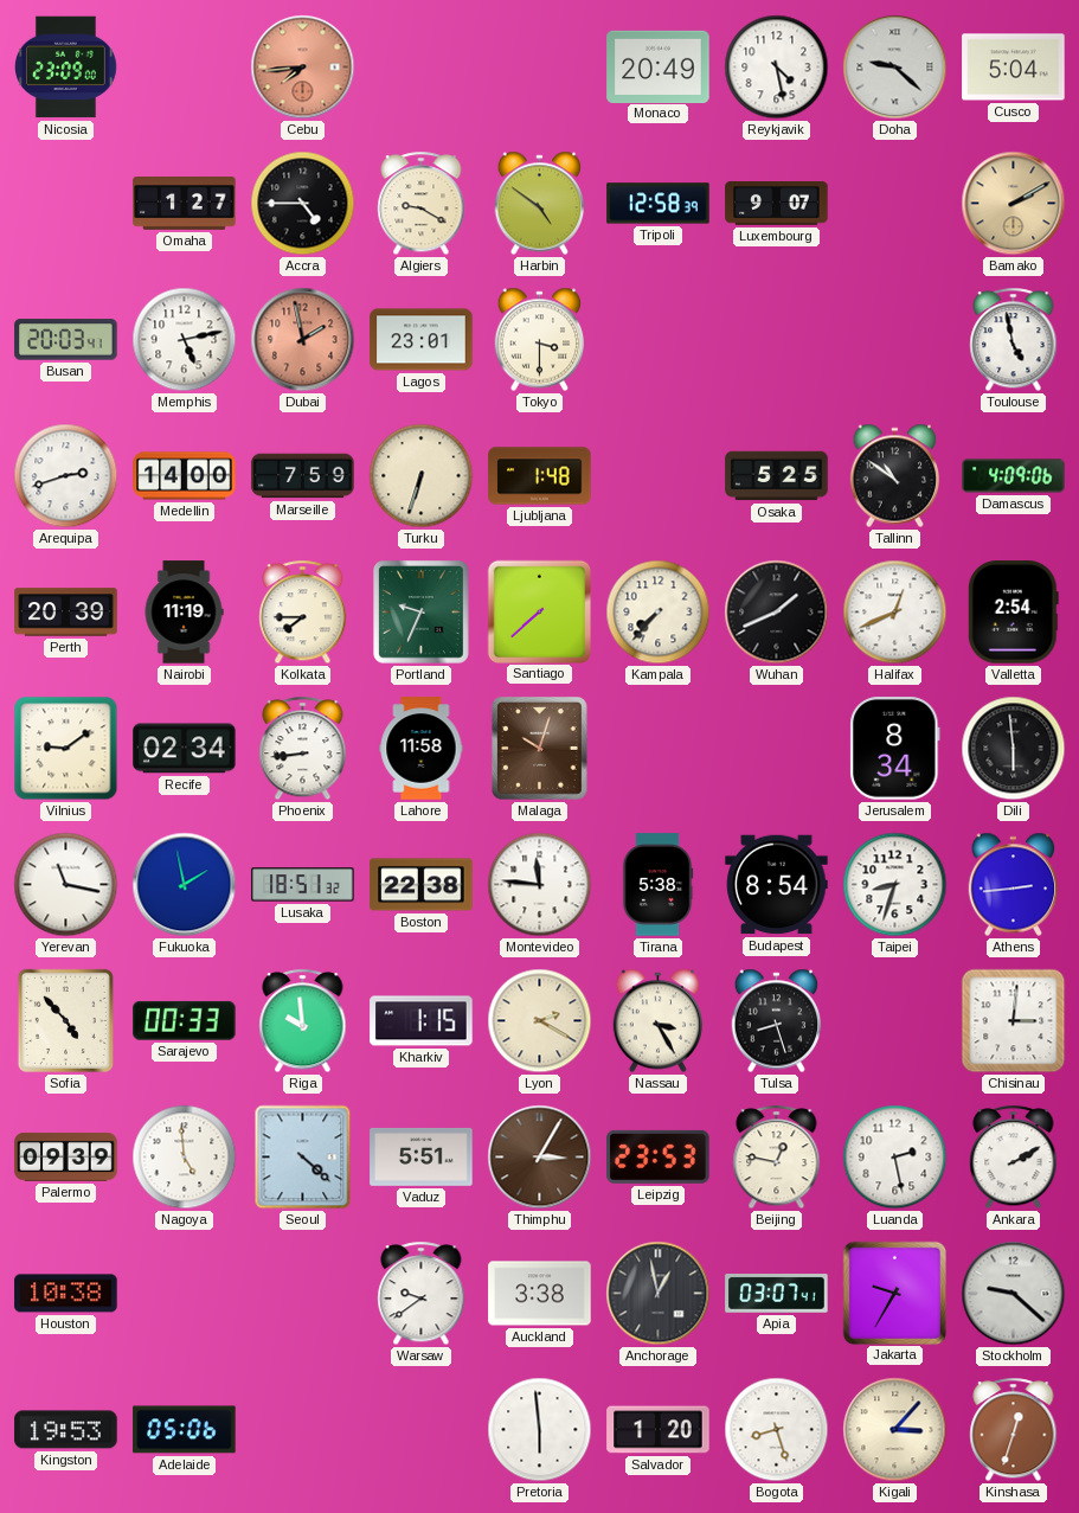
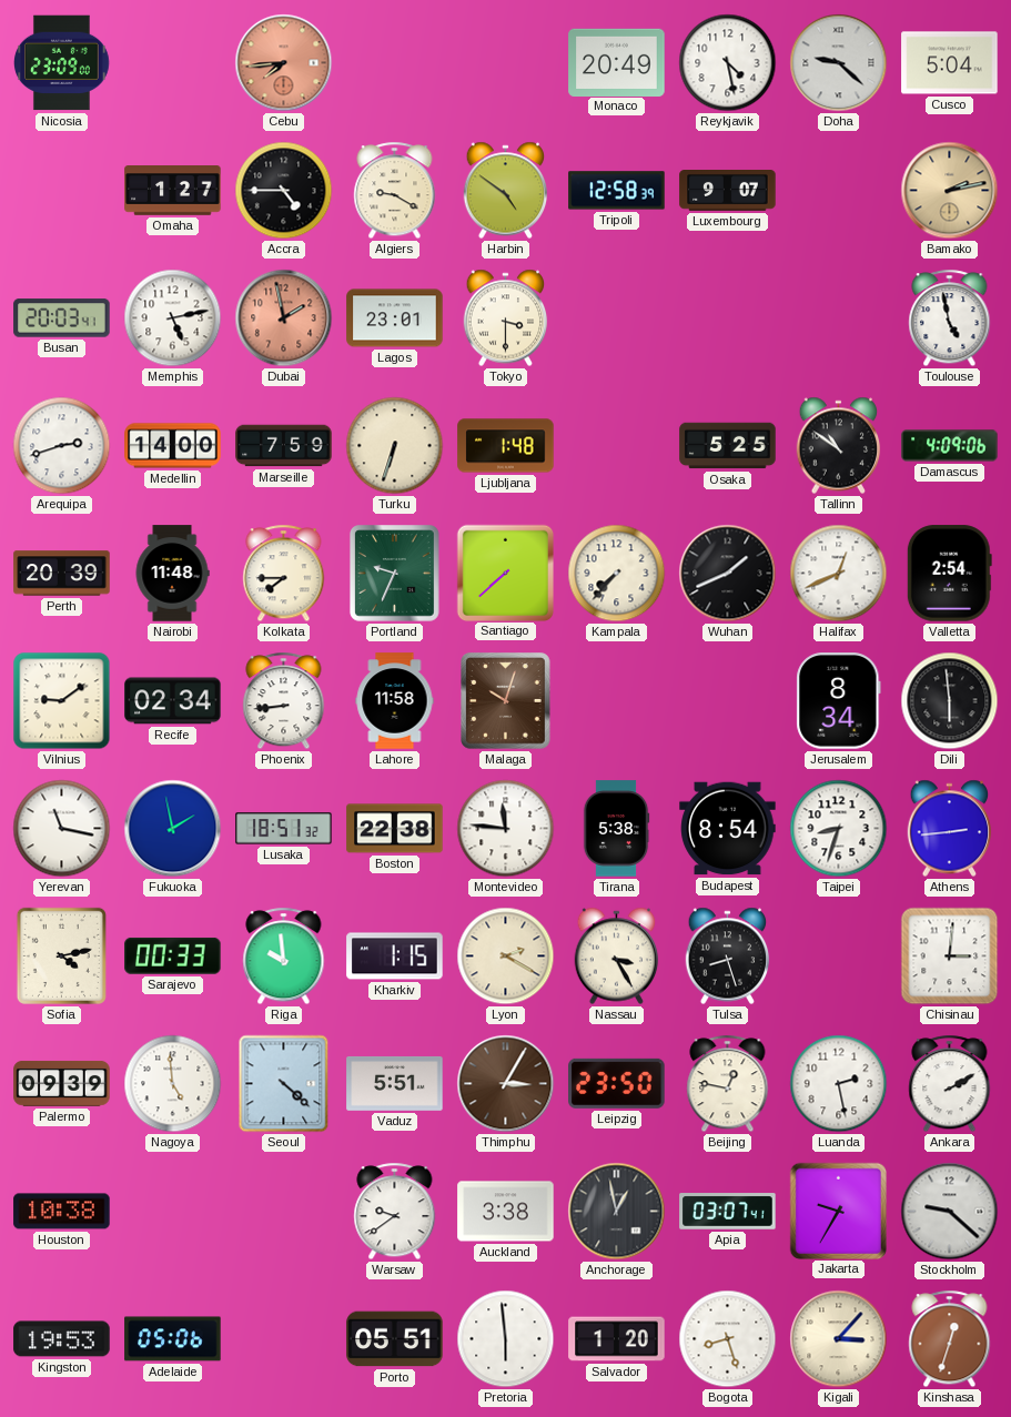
Bamako: 2:10 -> 2:13
Nairobi: 11:19 -> 11:48
Sofia: 4:53 -> 4:13
Leipzig: 23:53 -> 23:50
Porto: none -> 05:51
